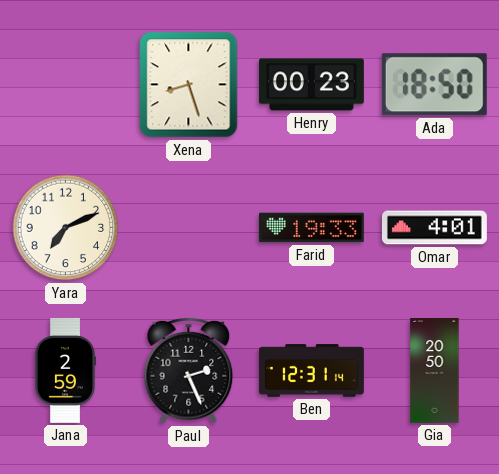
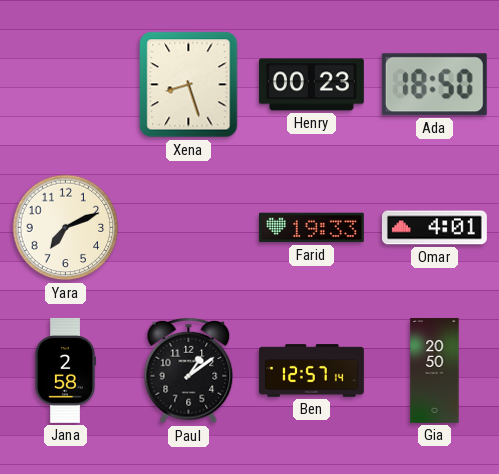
Jana: 2:59 -> 2:58
Paul: 2:26 -> 1:09
Ben: 12:31 -> 12:57
